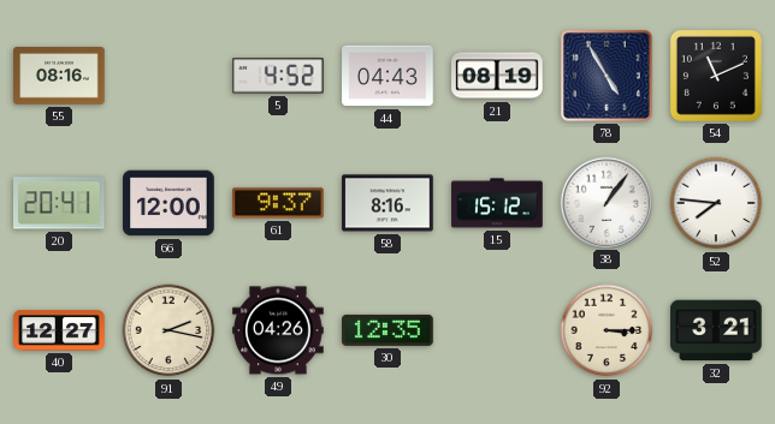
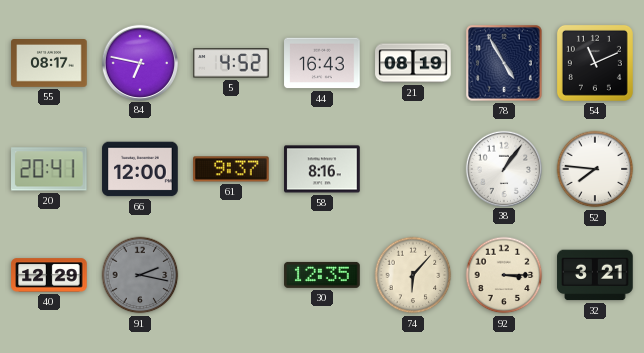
55: 08:16 -> 08:17
84: none -> 6:47
44: 04:43 -> 16:43
15: 15:12 -> none
40: 12:27 -> 12:29
91 dial: cream -> grey
49: 04:26 -> none
74: none -> 6:07
